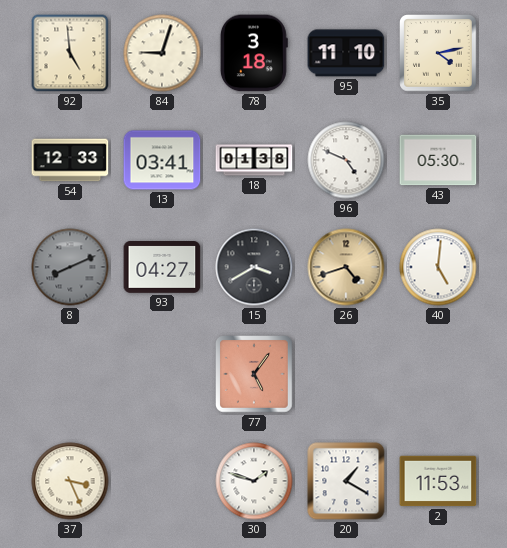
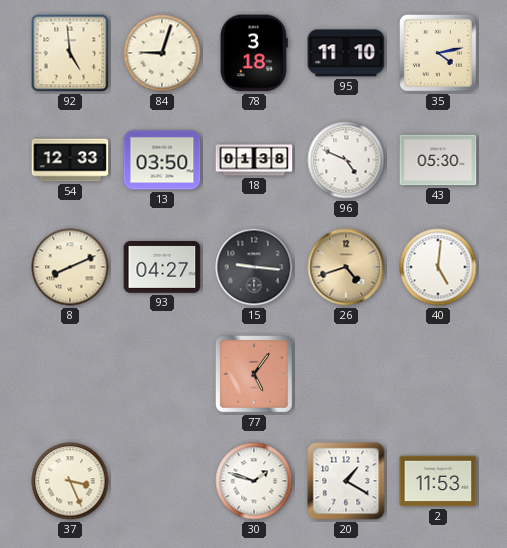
13: 03:41 -> 03:50
8 dial: grey -> cream
15: 3:40 -> 9:16
